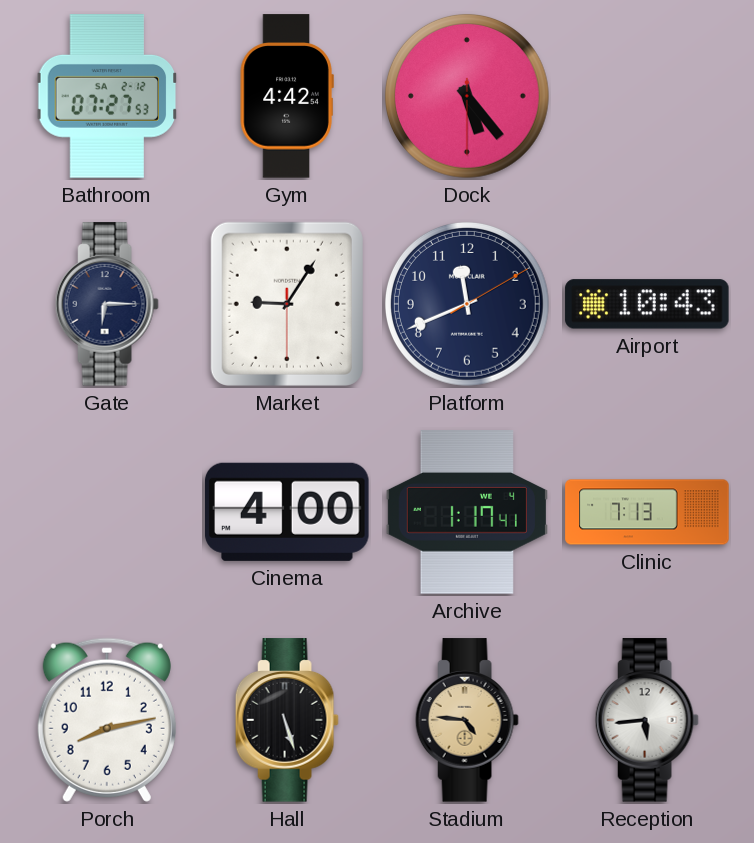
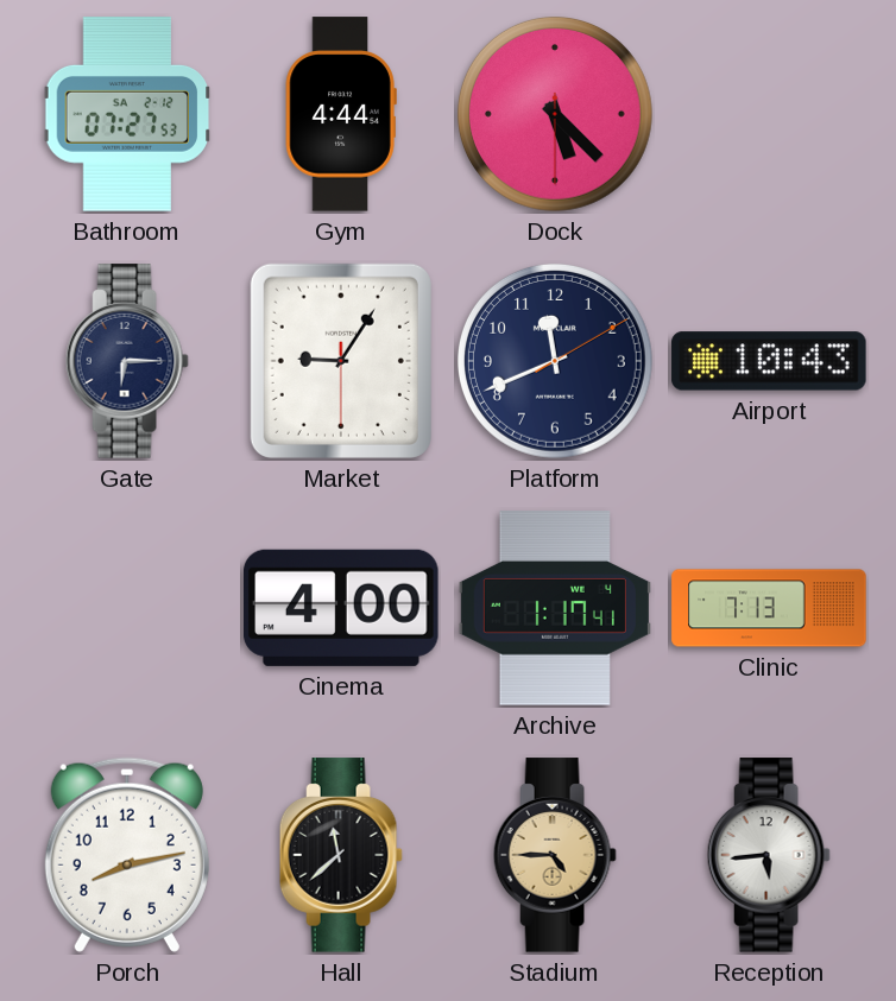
Gym: 4:42 -> 4:44
Dock: 5:23 -> 5:22
Hall: 5:27 -> 11:38
Stadium: 4:46 -> 4:45
